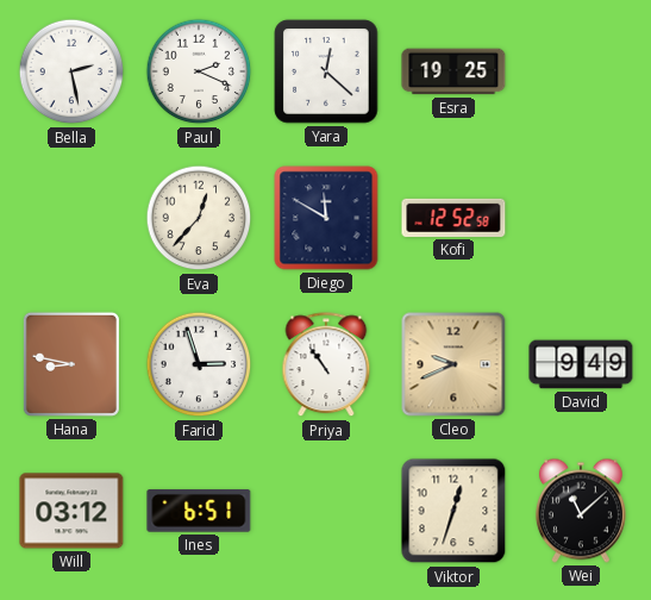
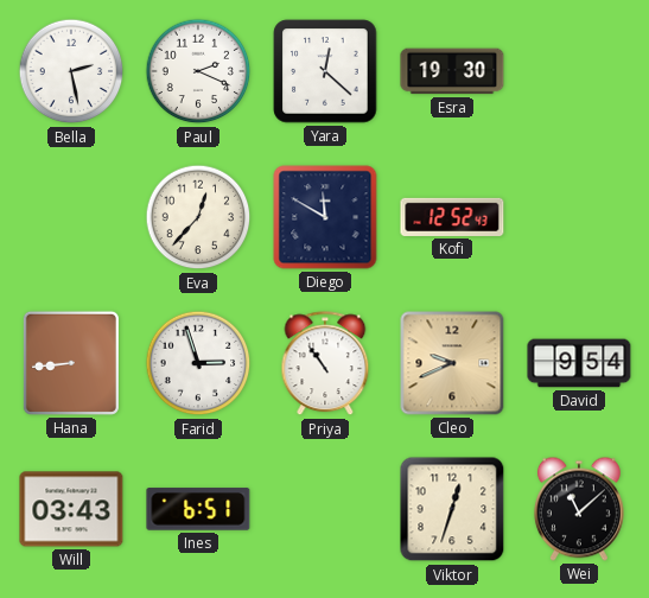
Esra: 19:25 -> 19:30
Kofi: 12:52:58 -> 12:52:43
Hana: 8:47 -> 8:44
David: 9:49 -> 9:54
Will: 03:12 -> 03:43
